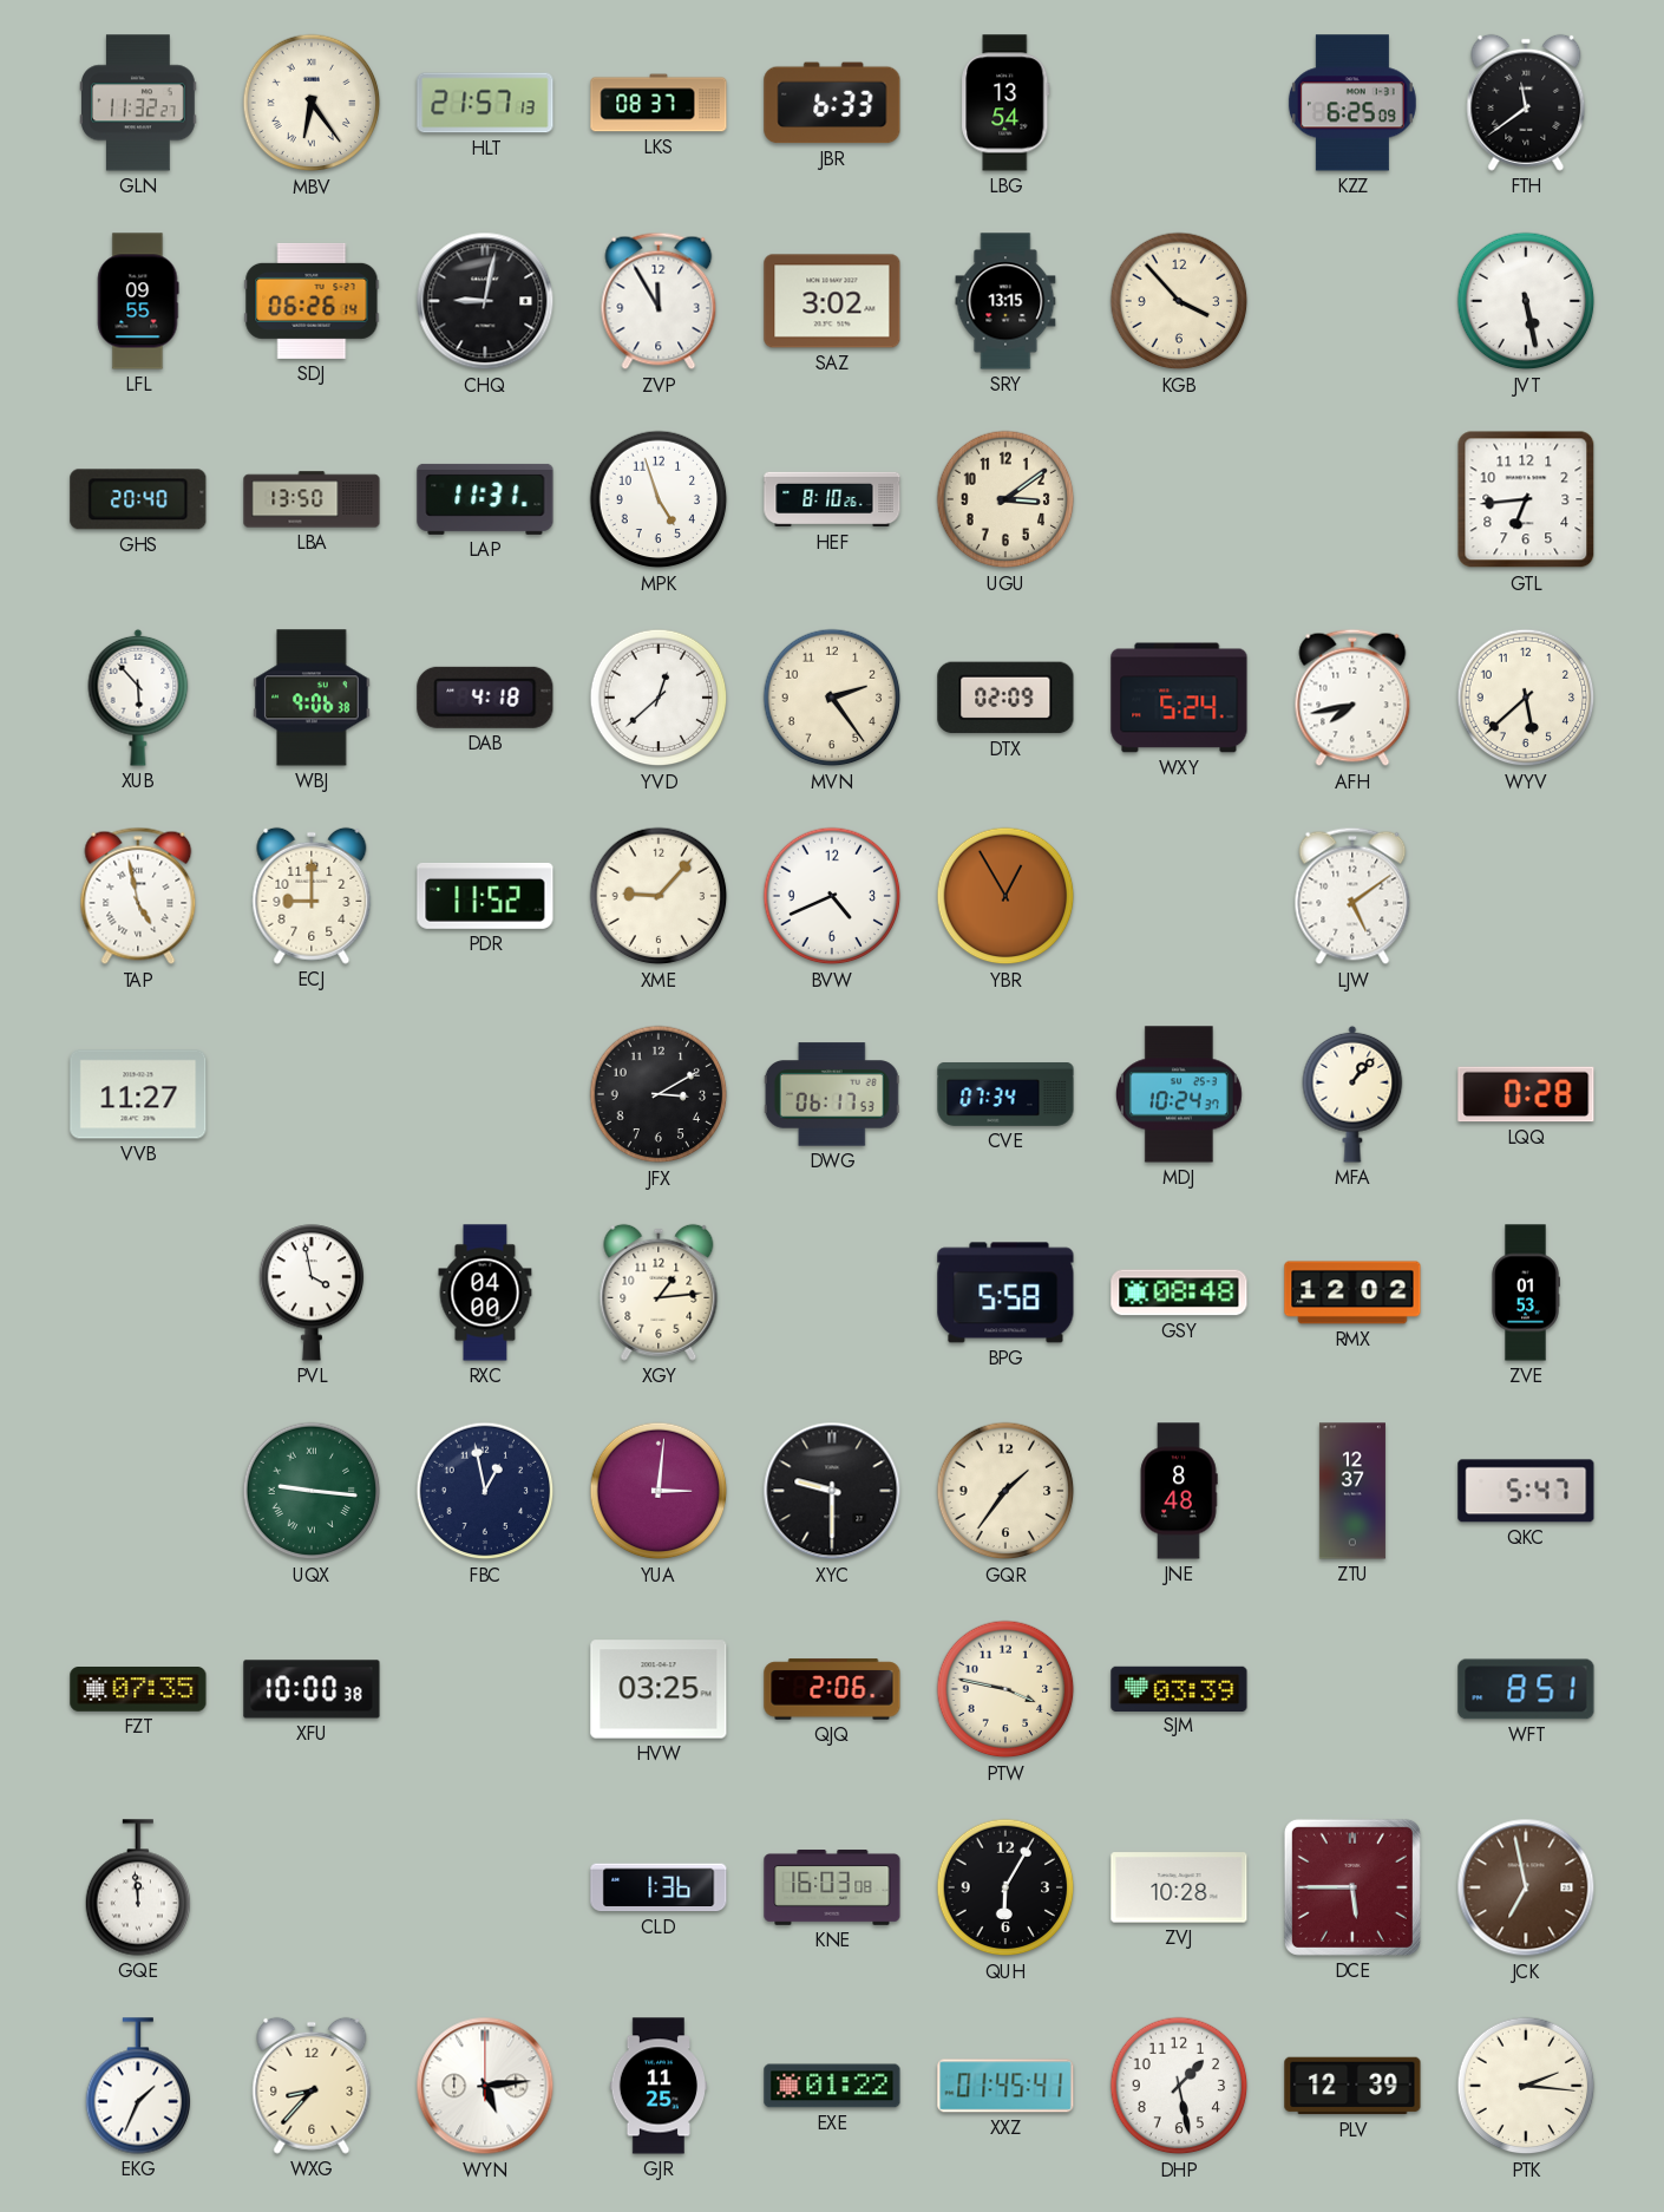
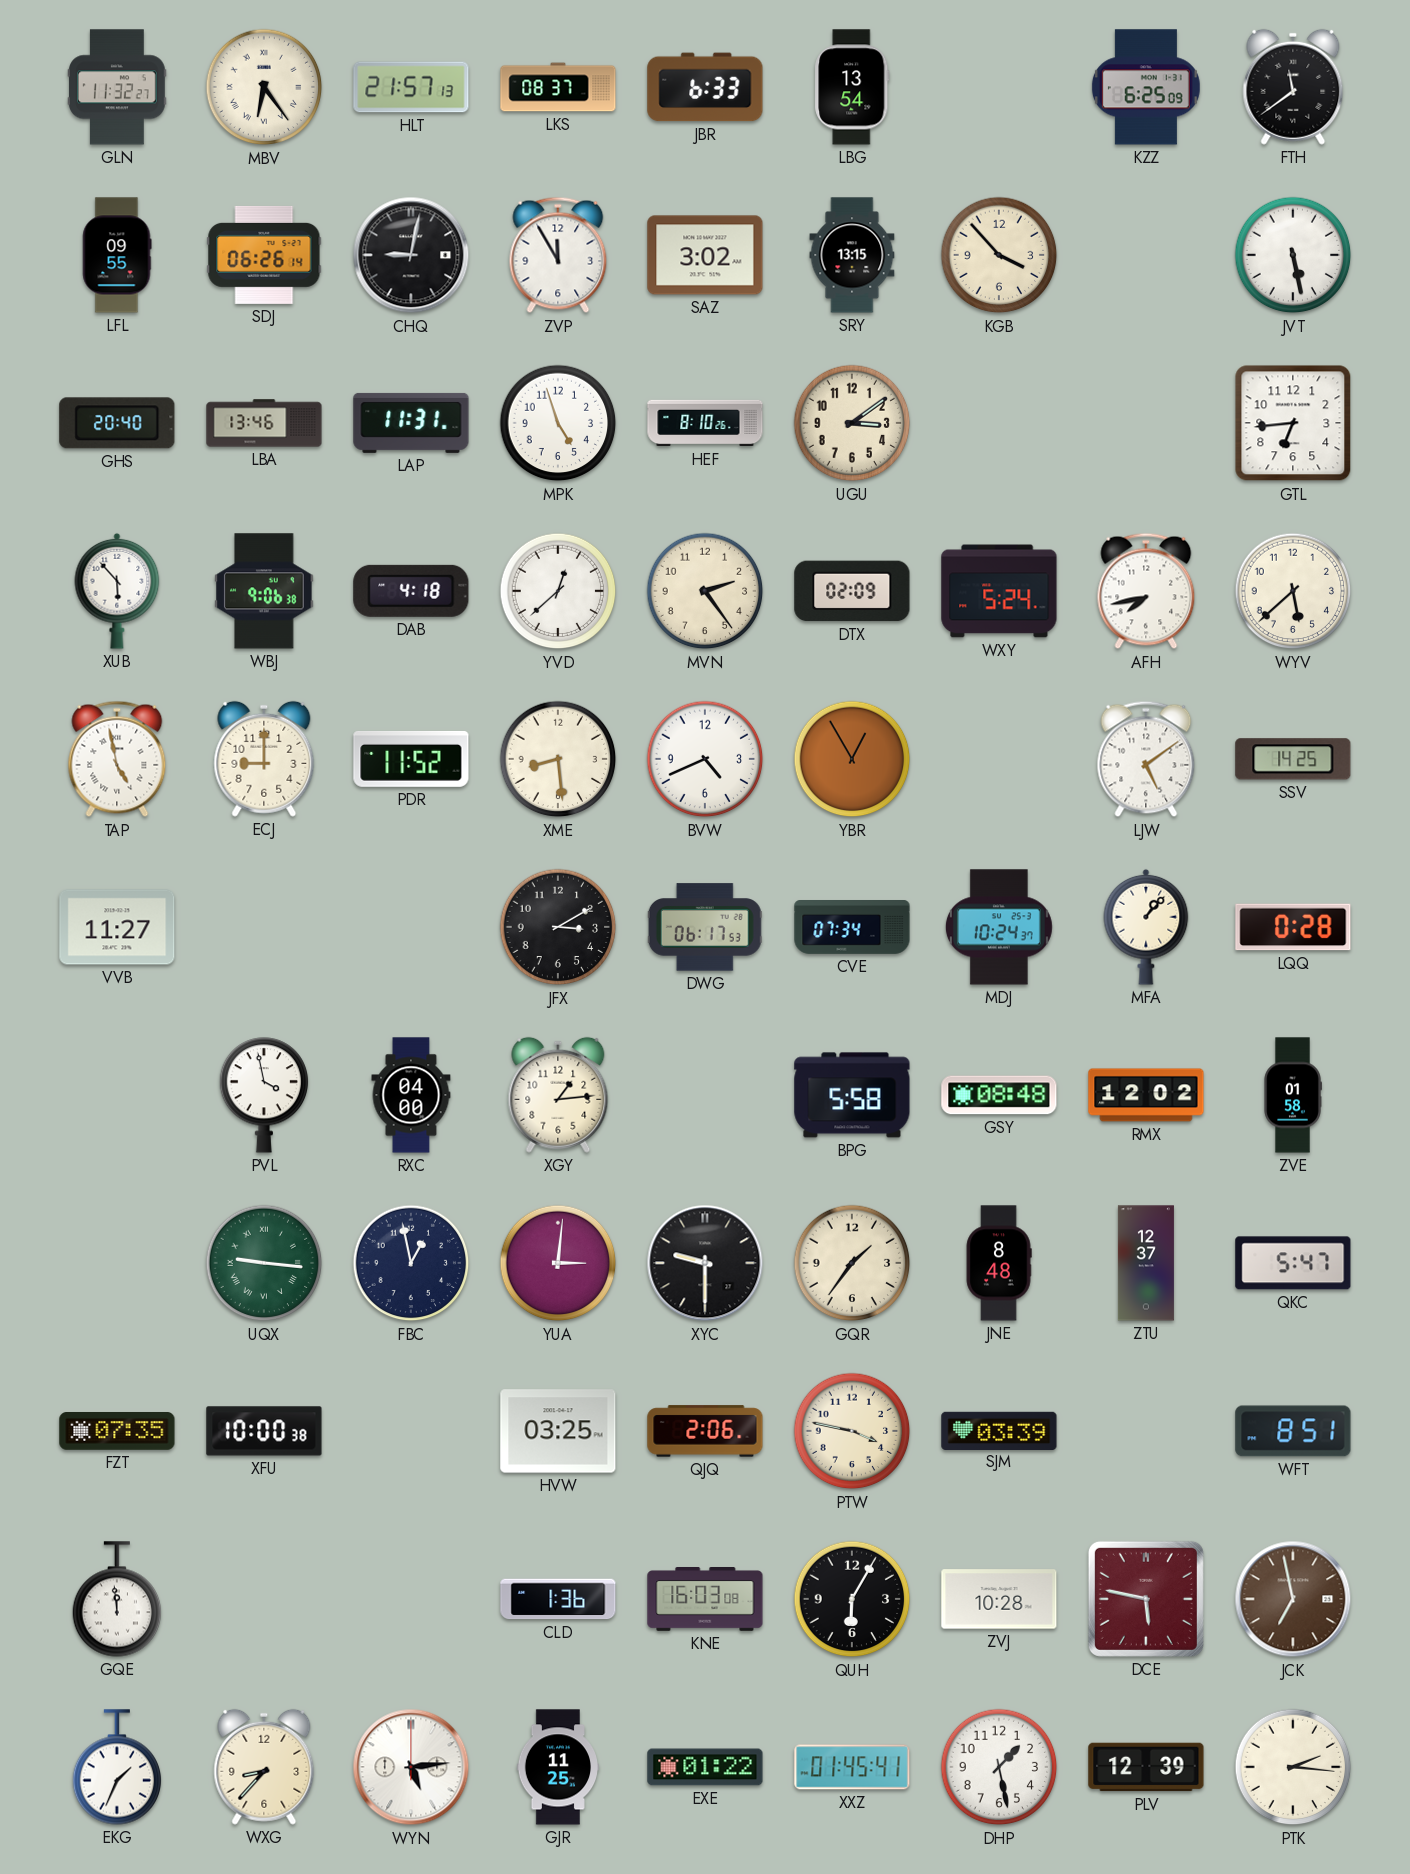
LBA: 13:50 -> 13:46
XME: 9:07 -> 8:29
SSV: none -> 14:25
ZVE: 01:53 -> 01:58
DCE: 5:45 -> 5:47
